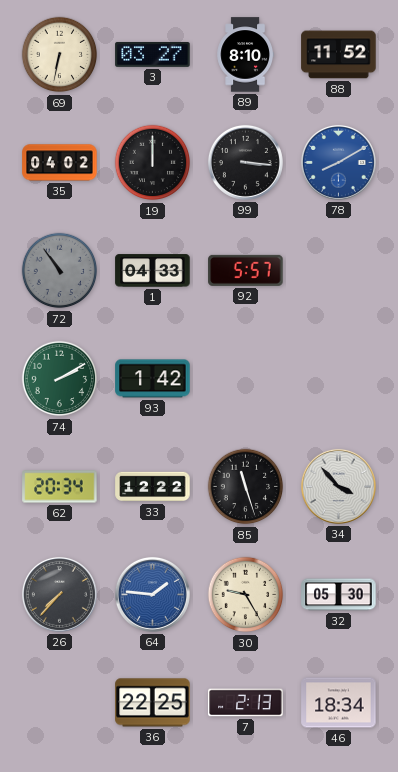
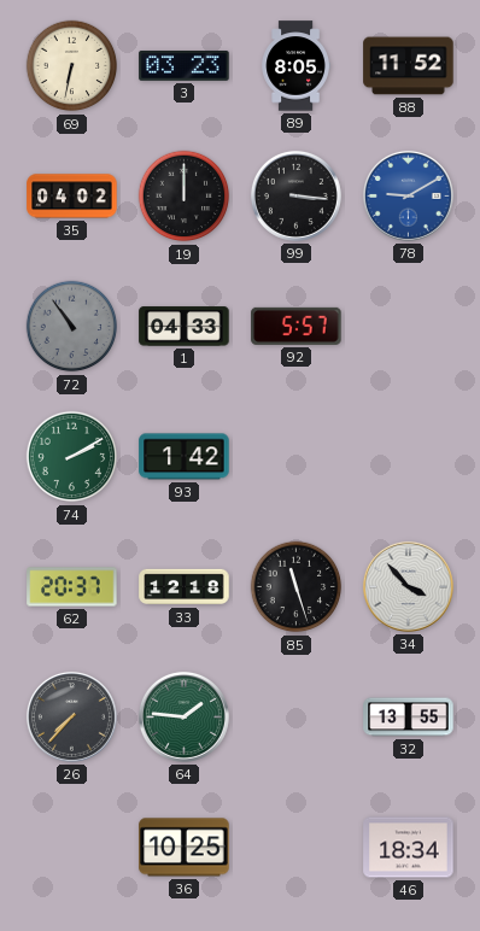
3: 03:27 -> 03:23
89: 8:10 -> 8:05
78: 8:10 -> 9:10
62: 20:34 -> 20:37
33: 12:22 -> 12:18
64 dial: blue -> green
30: 9:25 -> none
32: 05:30 -> 13:55
36: 22:25 -> 10:25
7: 2:13 -> none
